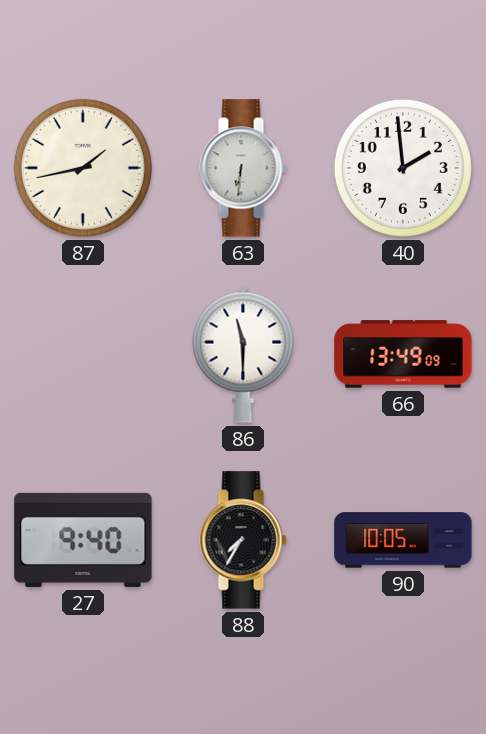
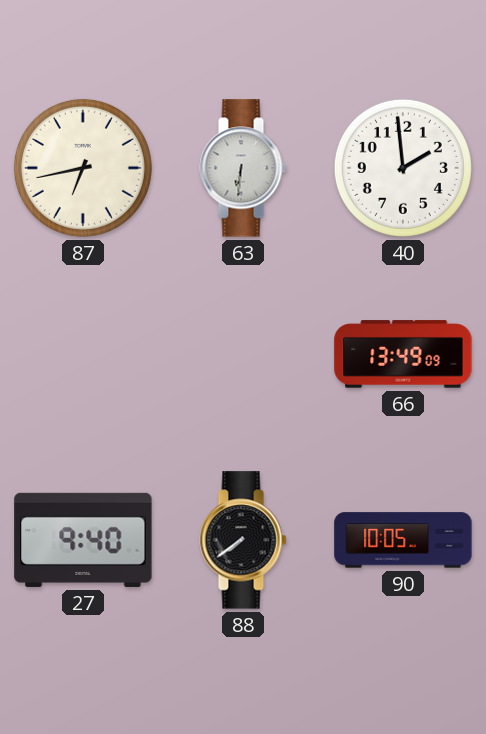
87: 1:43 -> 6:43
86: 11:30 -> none
88: 7:35 -> 7:39
